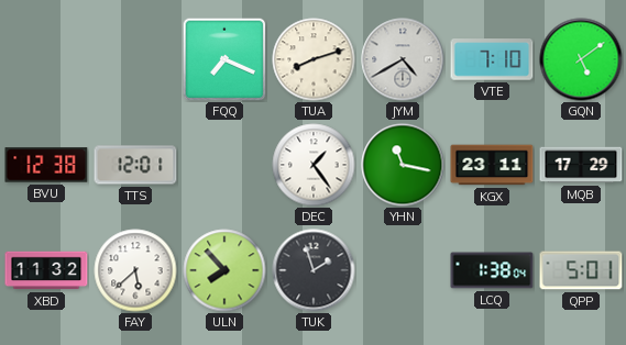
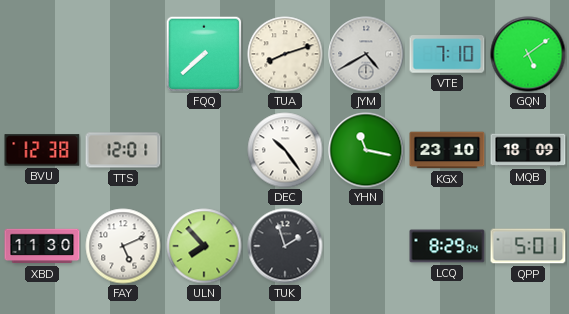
FQQ: 7:19 -> 7:38
DEC: 1:24 -> 10:24
KGX: 23:11 -> 23:10
MQB: 17:29 -> 18:09
XBD: 11:32 -> 11:30
FAY: 5:38 -> 5:11
LCQ: 1:38 -> 8:29
